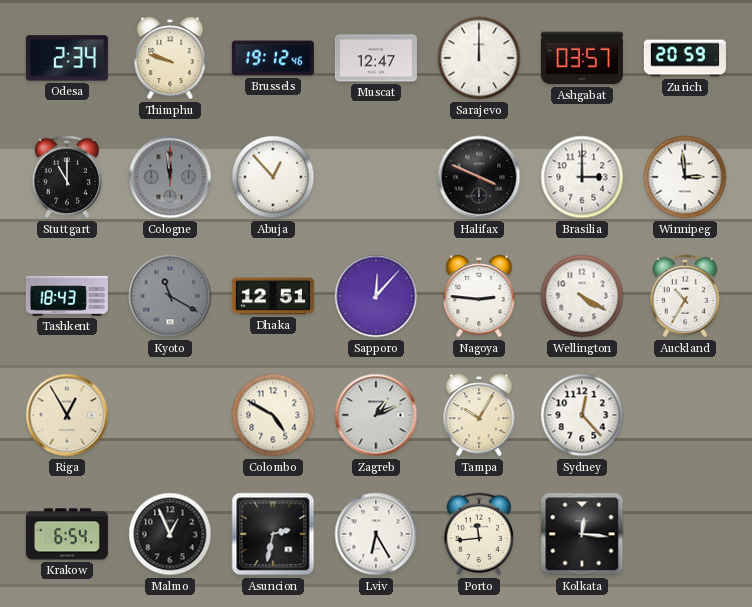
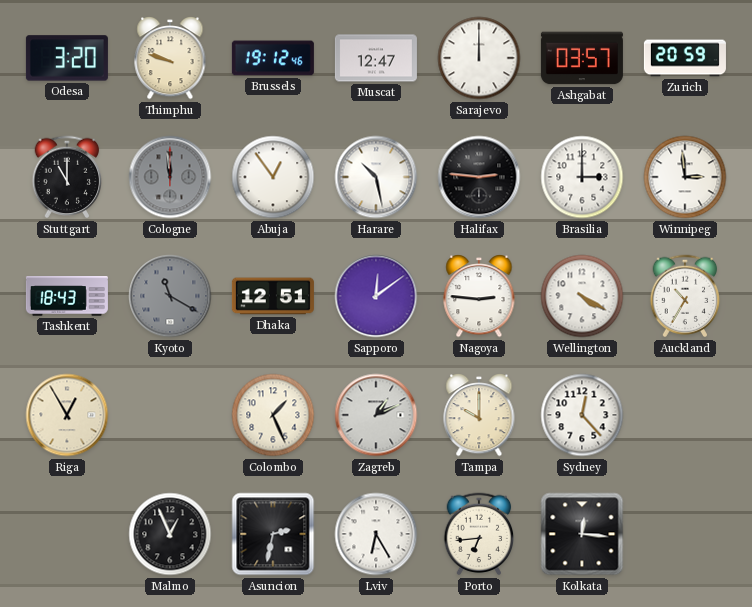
Odesa: 2:34 -> 3:20
Abuja: 12:53 -> 12:54
Harare: none -> 10:28
Halifax: 3:49 -> 2:46
Sapporo: 12:07 -> 12:09
Colombo: 4:50 -> 1:26
Tampa: 10:05 -> 10:00
Krakow: 6:54 -> none
Porto: 11:44 -> 6:44
